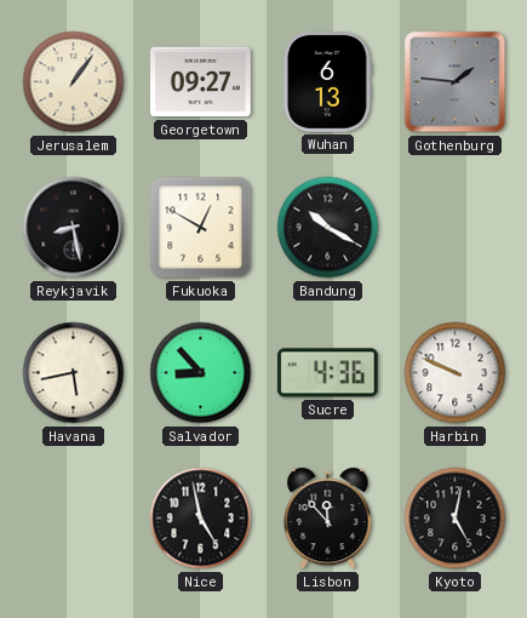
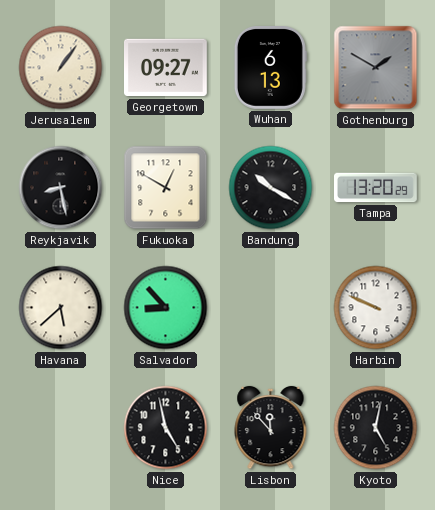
Gothenburg: 1:46 -> 1:50
Tampa: none -> 13:20
Havana: 5:43 -> 5:38
Sucre: 4:36 -> none
